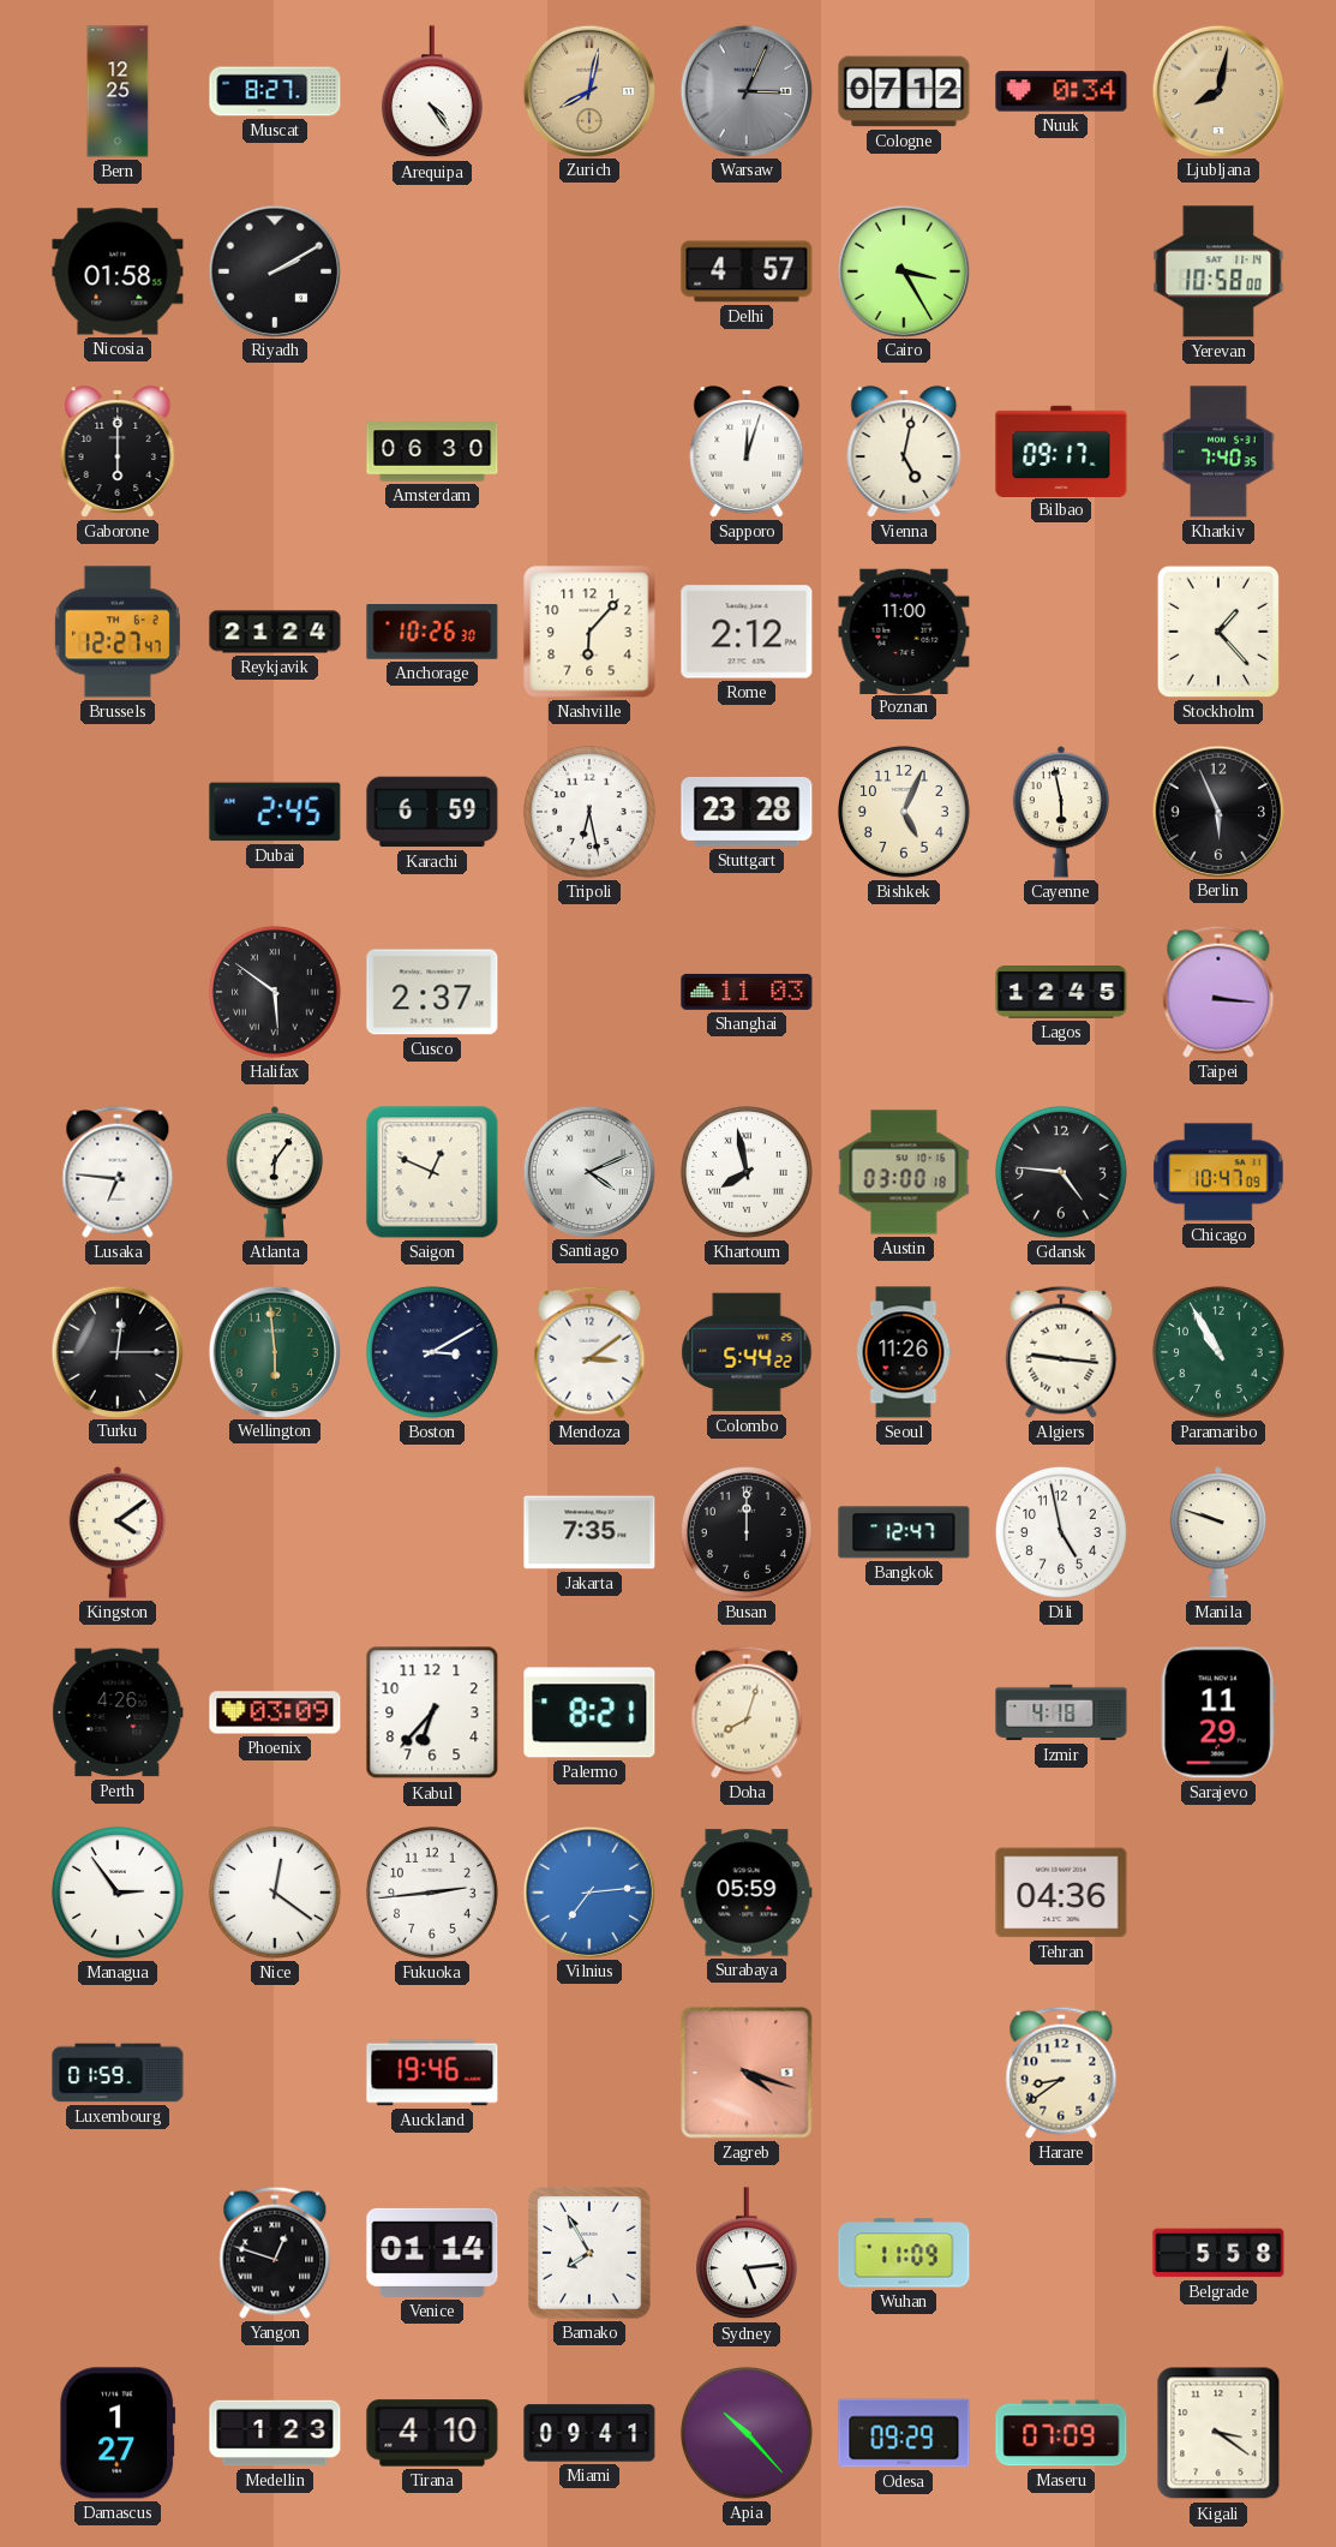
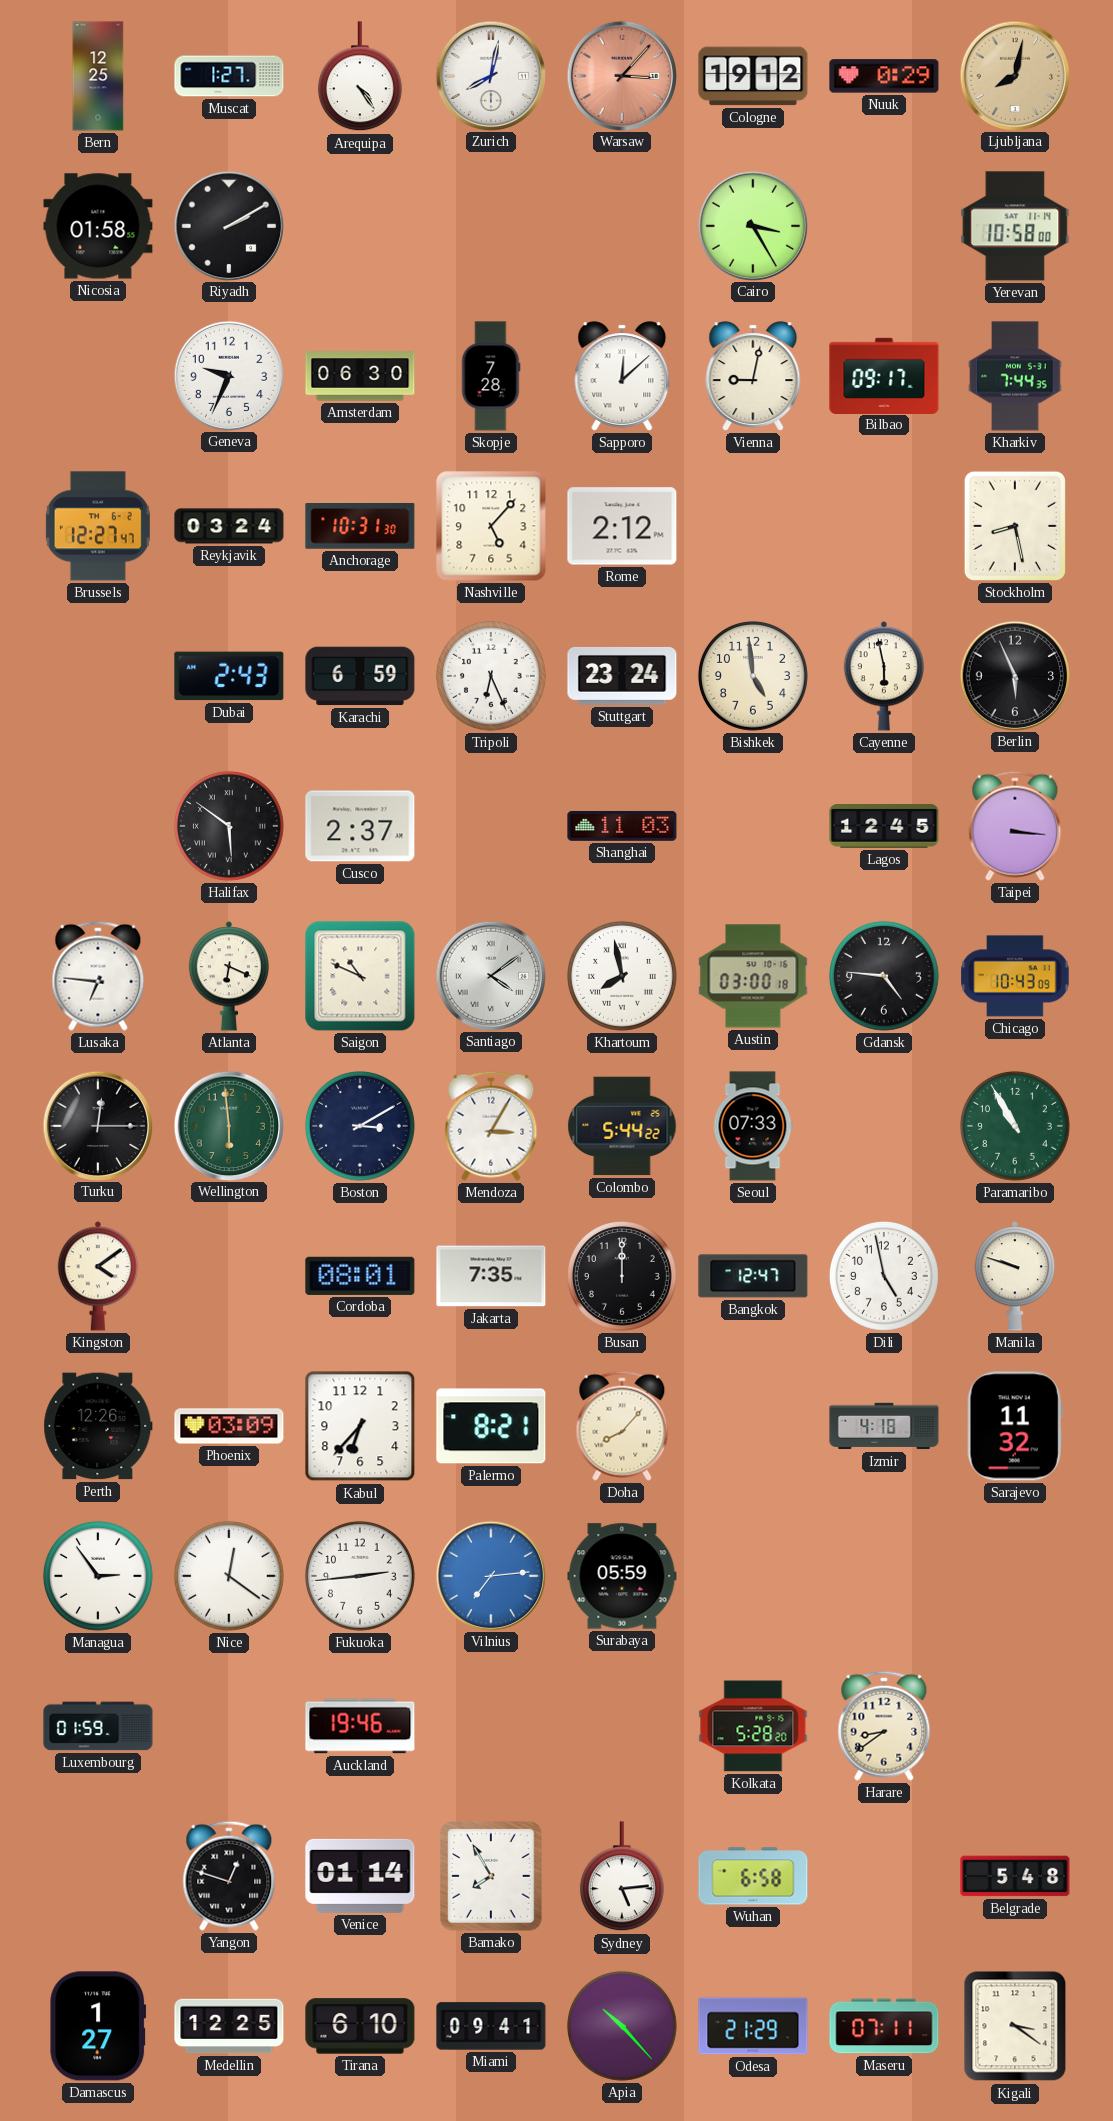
Muscat: 8:27 -> 1:27
Zurich dial: champagne -> white
Warsaw: 3:04 -> 3:07
Warsaw dial: grey -> salmon
Cologne: 07:12 -> 19:12
Nuuk: 0:34 -> 0:29
Delhi: 4:57 -> none
Gaborone: 6:00 -> none
Geneva: none -> 9:34
Skopje: none -> 7:28
Sapporo: 12:03 -> 12:08
Vienna: 5:02 -> 9:02
Kharkiv: 7:40 -> 7:44
Reykjavik: 21:24 -> 03:24
Anchorage: 10:26 -> 10:31
Nashville: 6:07 -> 5:07
Poznan: 11:00 -> none
Stockholm: 1:23 -> 8:28
Dubai: 2:45 -> 2:43
Tripoli: 6:28 -> 6:26
Stuttgart: 23:28 -> 23:24
Bishkek: 5:04 -> 4:59
Atlanta: 6:06 -> 6:19
Saigon: 12:49 -> 10:49
Santiago: 4:11 -> 4:09
Chicago: 10:47 -> 10:43
Mendoza: 3:09 -> 3:05
Seoul: 11:26 -> 07:33
Algiers: 9:16 -> none
Cordoba: none -> 08:01
Perth: 4:26 -> 12:26
Doha: 8:03 -> 8:07
Sarajevo: 11:29 -> 11:32
Tehran: 04:36 -> none
Zagreb: 4:18 -> none
Kolkata: none -> 5:28
Wuhan: 11:09 -> 6:58
Belgrade: 5:58 -> 5:48
Medellin: 1:23 -> 12:25
Tirana: 4:10 -> 6:10
Odesa: 09:29 -> 21:29
Maseru: 07:09 -> 07:11
